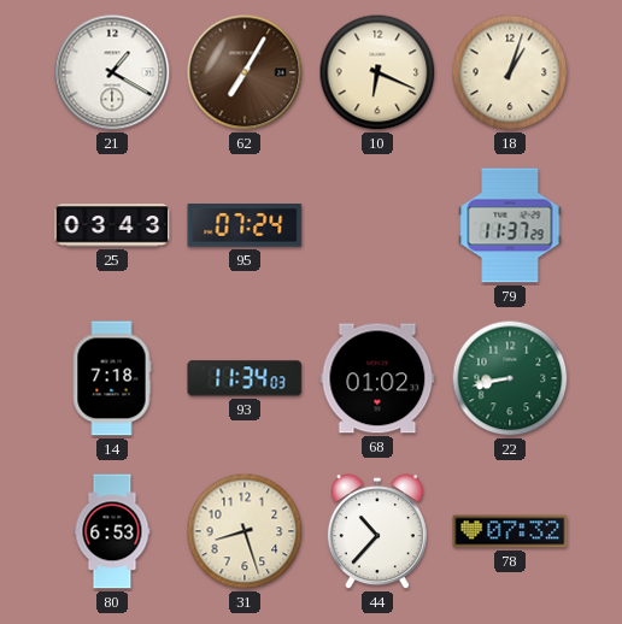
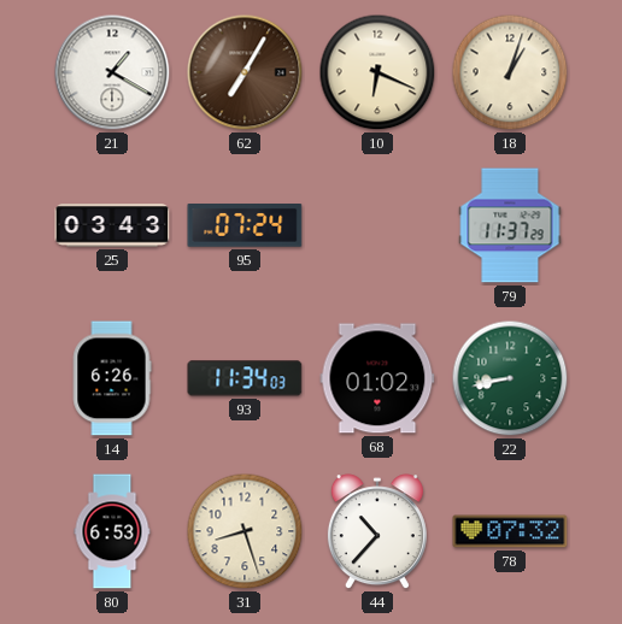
14: 7:18 -> 6:26
